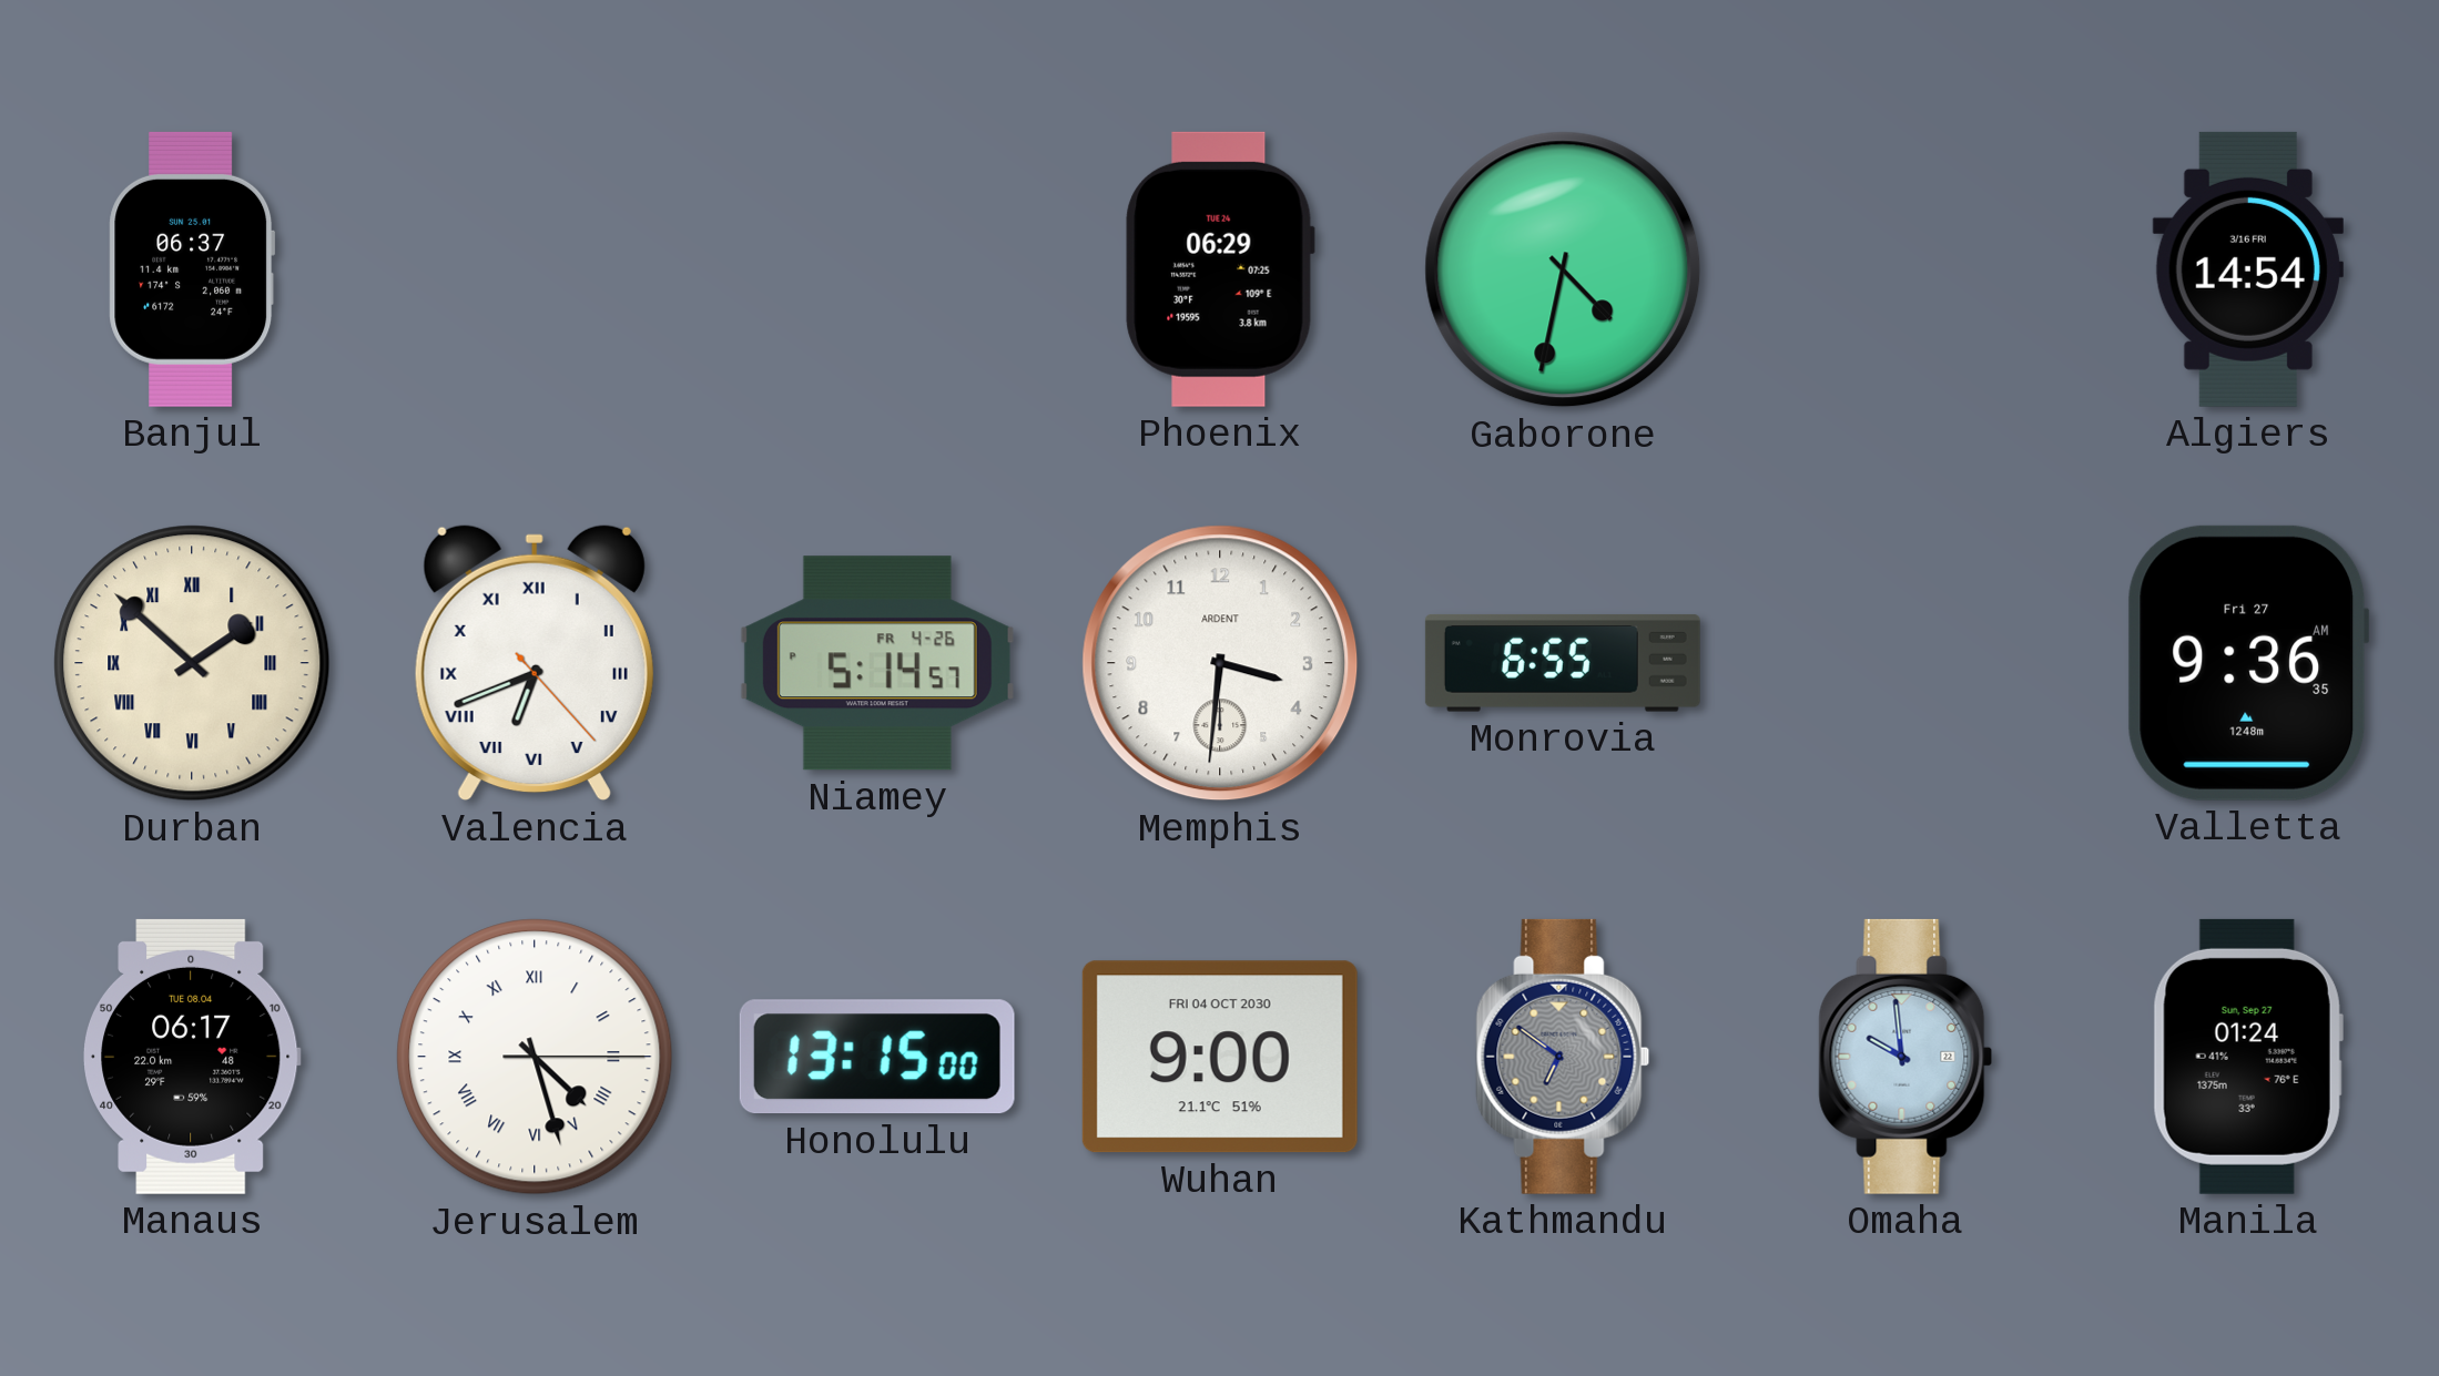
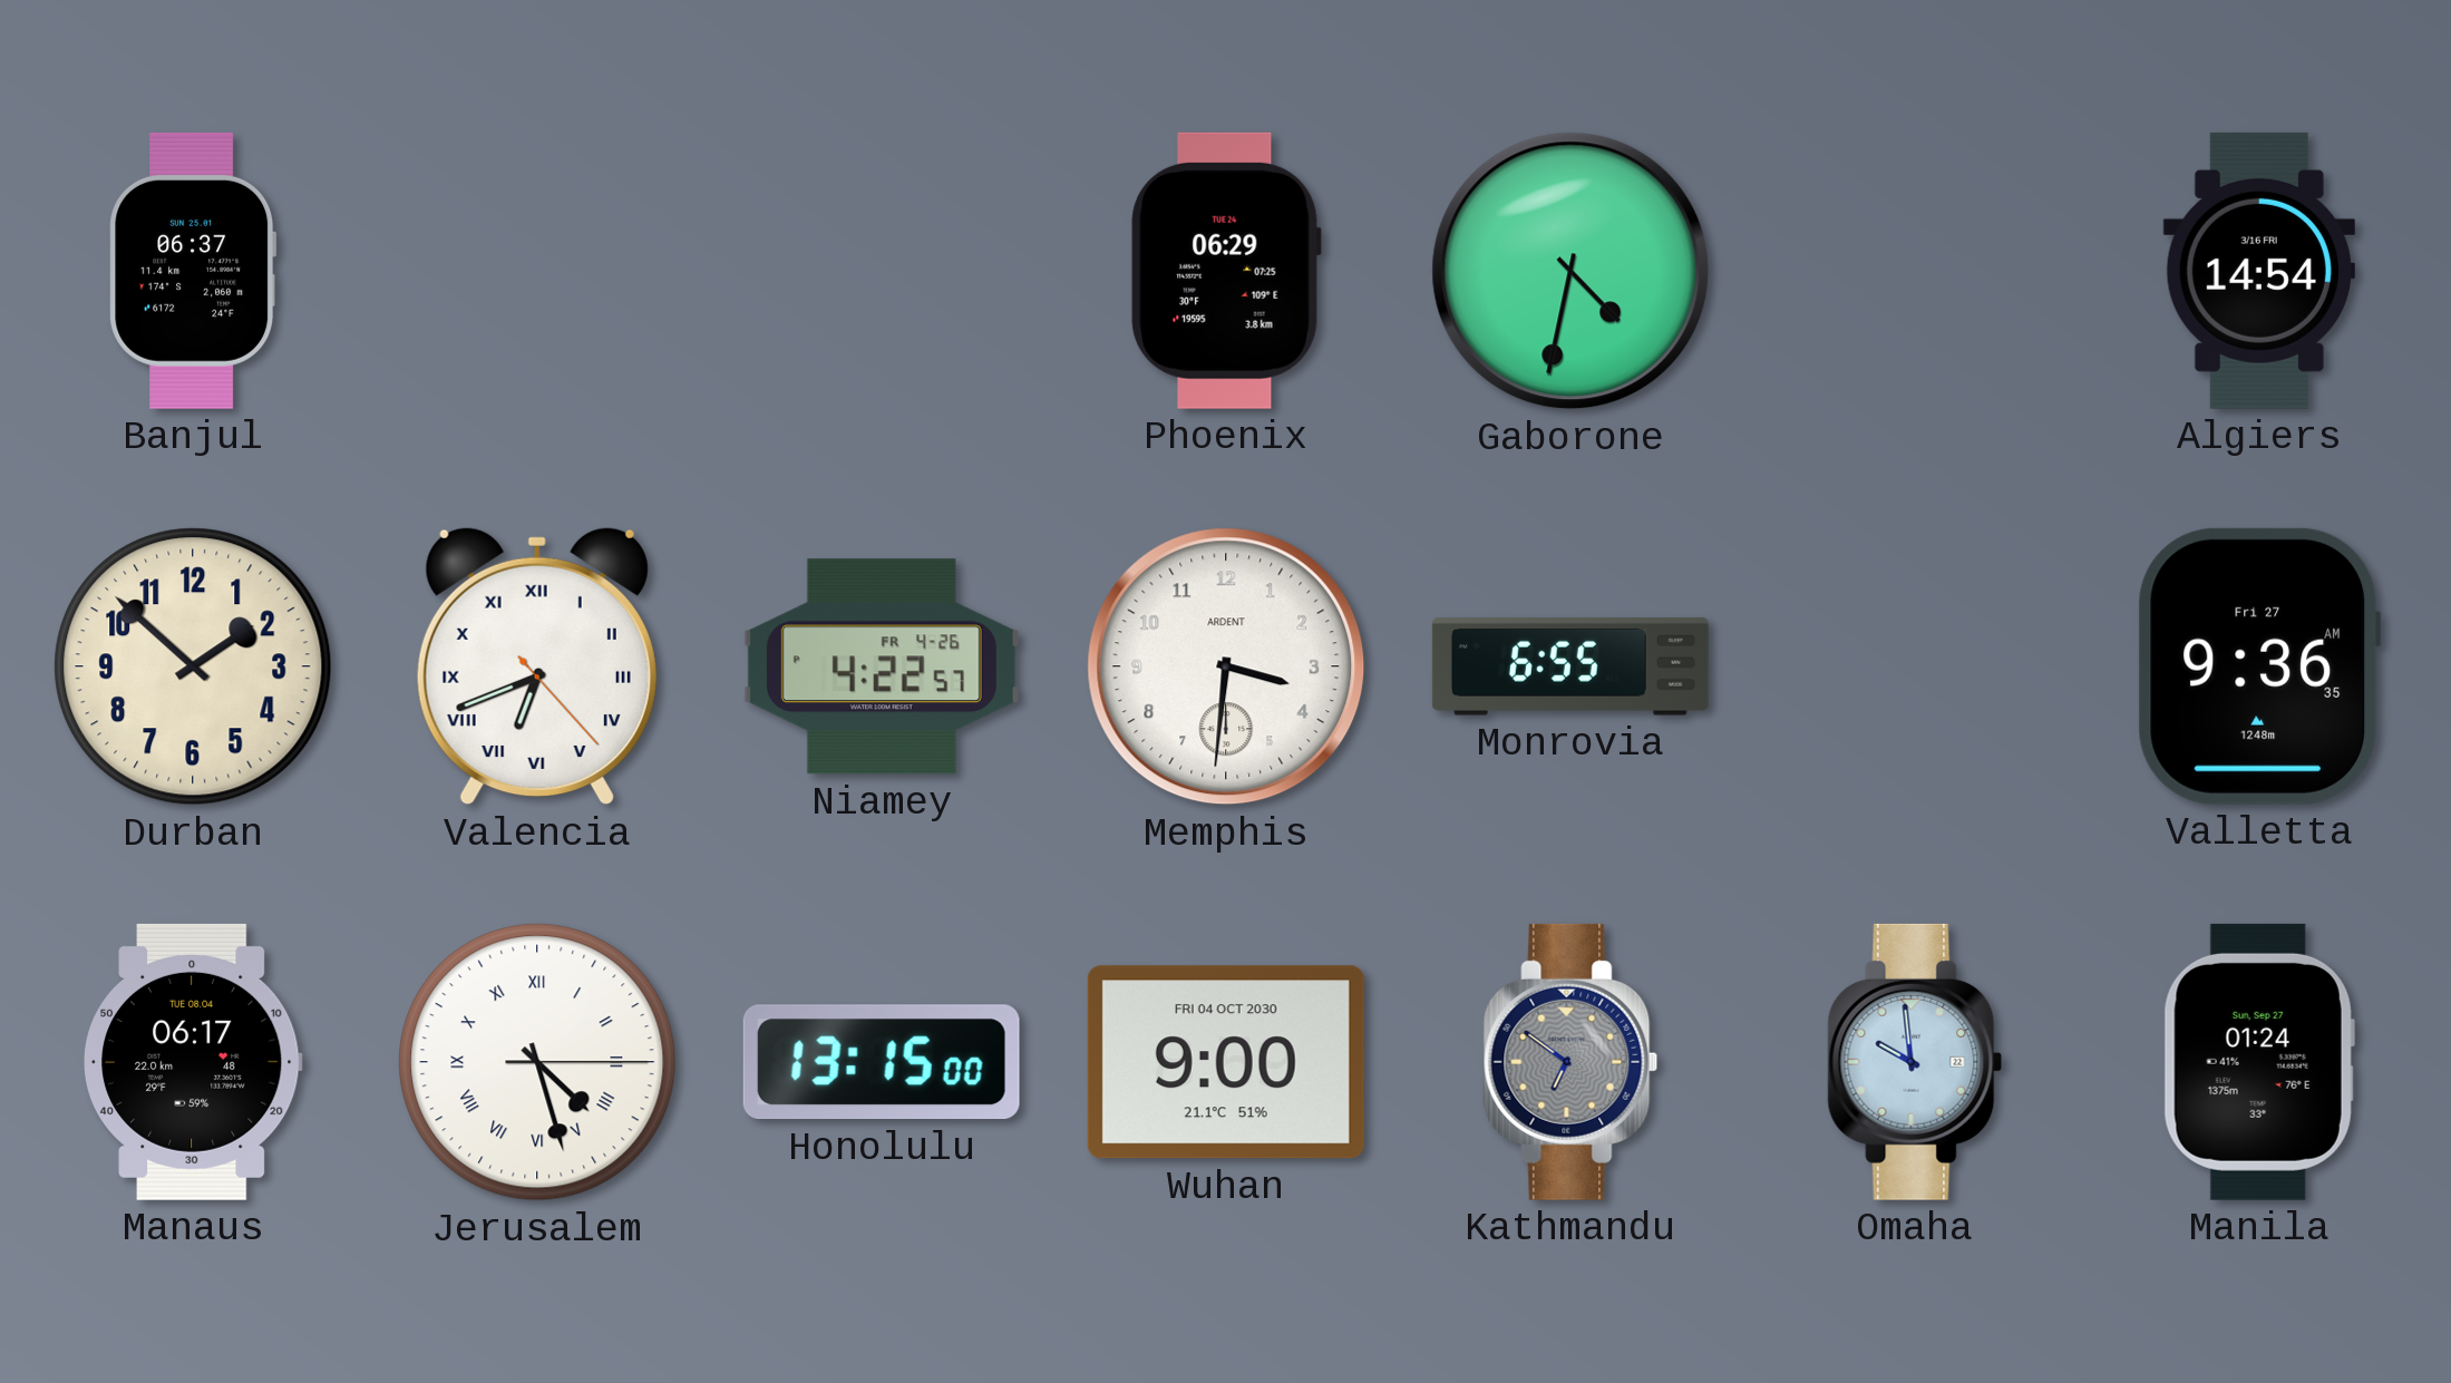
Durban numerals: Roman -> Arabic
Niamey: 5:14 -> 4:22
